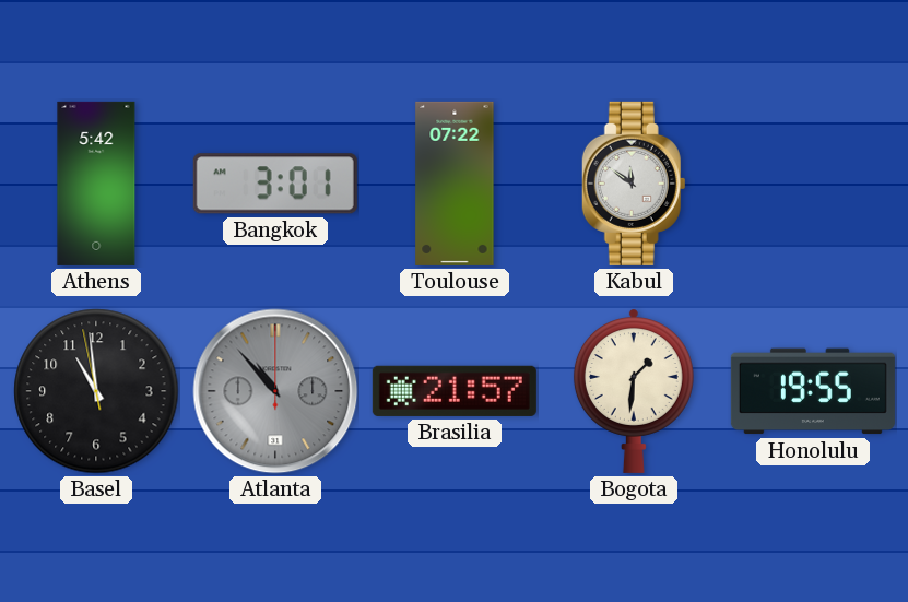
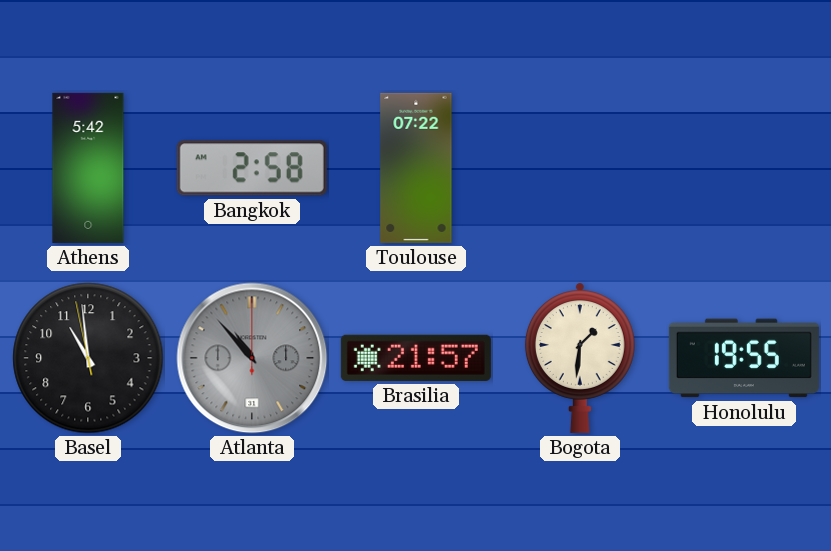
Bangkok: 3:01 -> 2:58
Kabul: 11:51 -> none
